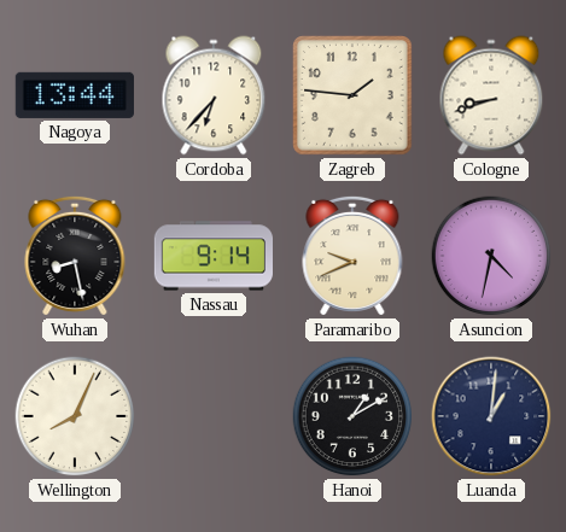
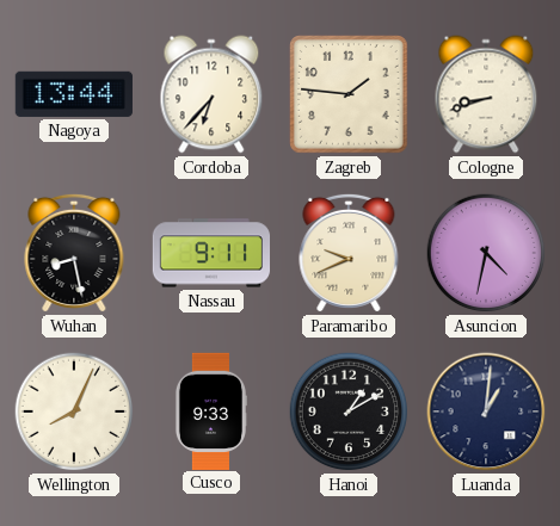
Nassau: 9:14 -> 9:11
Cusco: none -> 9:33
